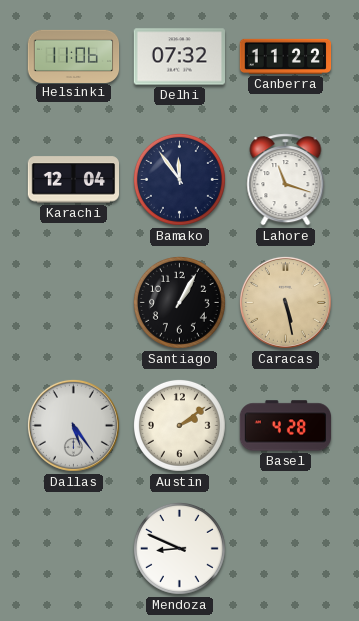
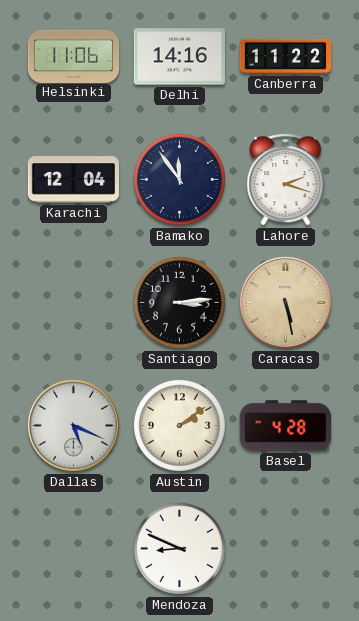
Delhi: 07:32 -> 14:16
Lahore: 11:18 -> 2:18
Santiago: 1:05 -> 3:14
Dallas: 5:24 -> 5:19
